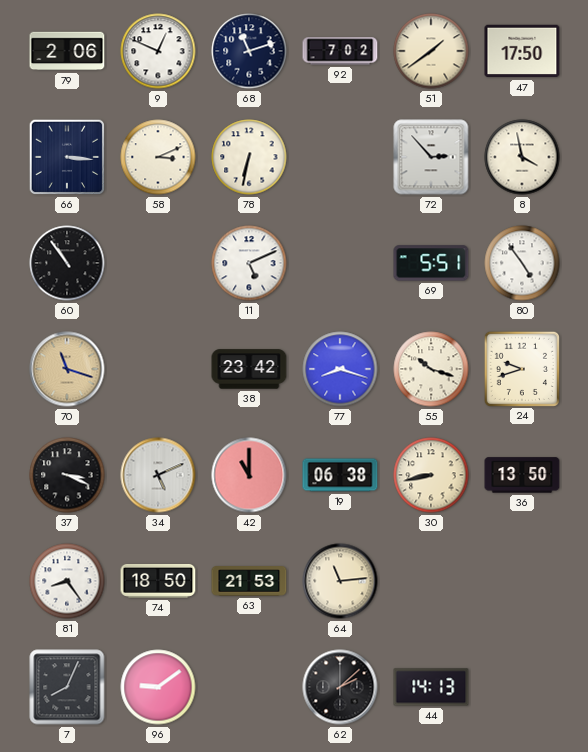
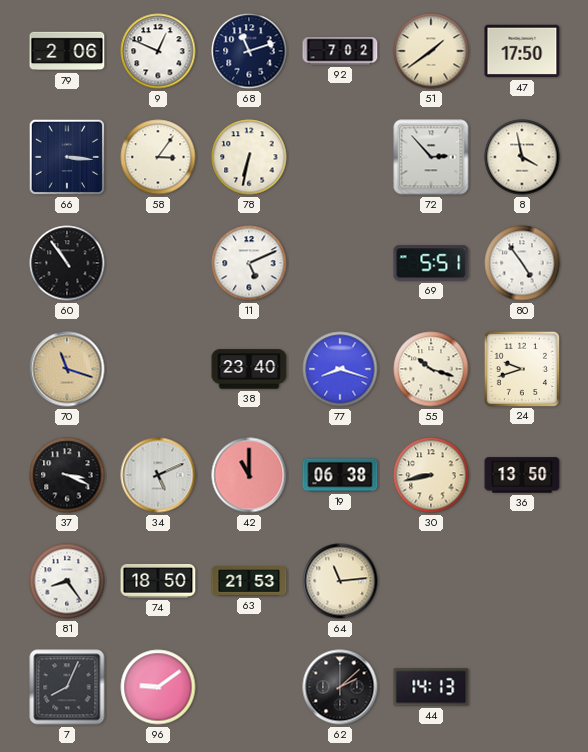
58: 3:11 -> 3:06
38: 23:42 -> 23:40
